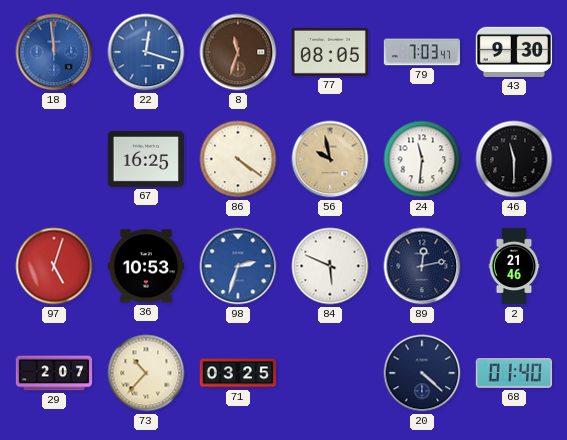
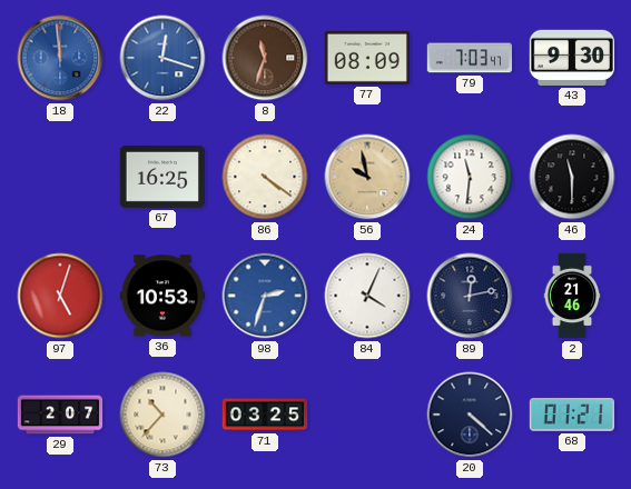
77: 08:05 -> 08:09
84: 5:49 -> 4:04
68: 01:40 -> 01:21
